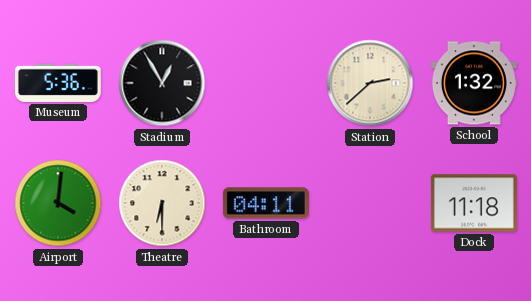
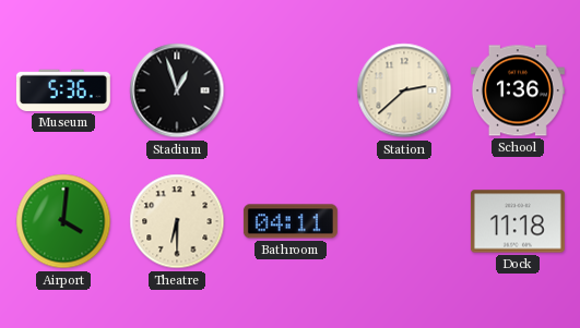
Stadium: 12:55 -> 12:57
School: 1:32 -> 1:36
